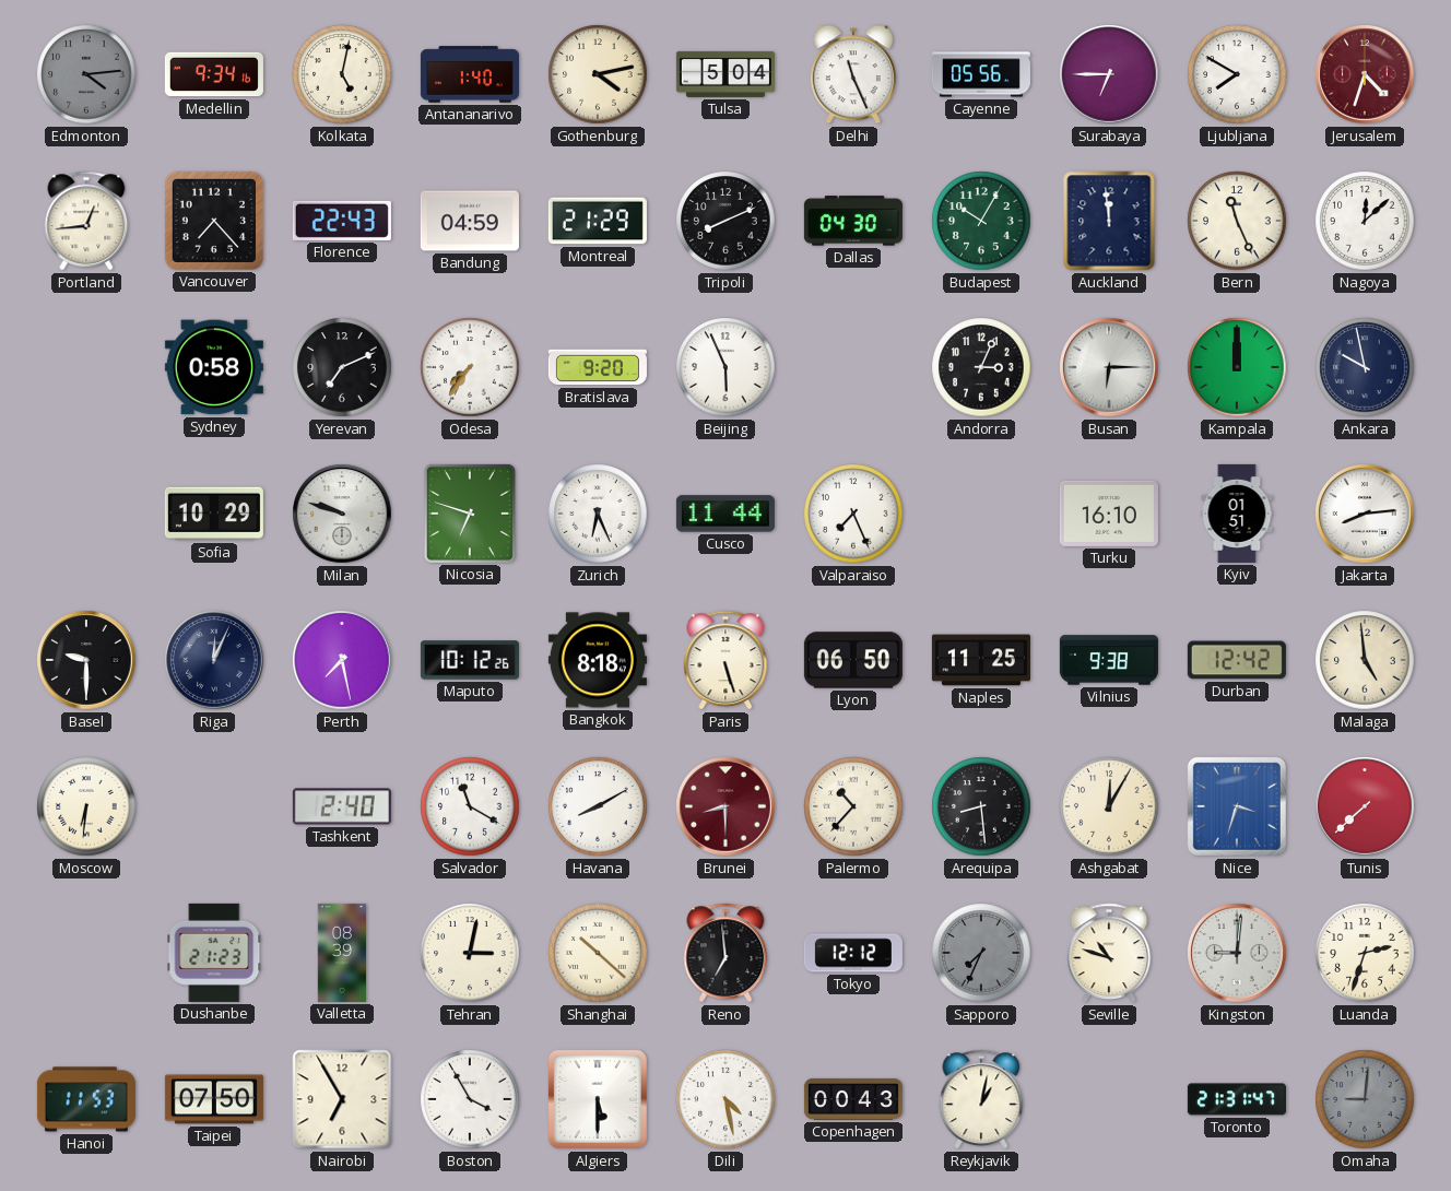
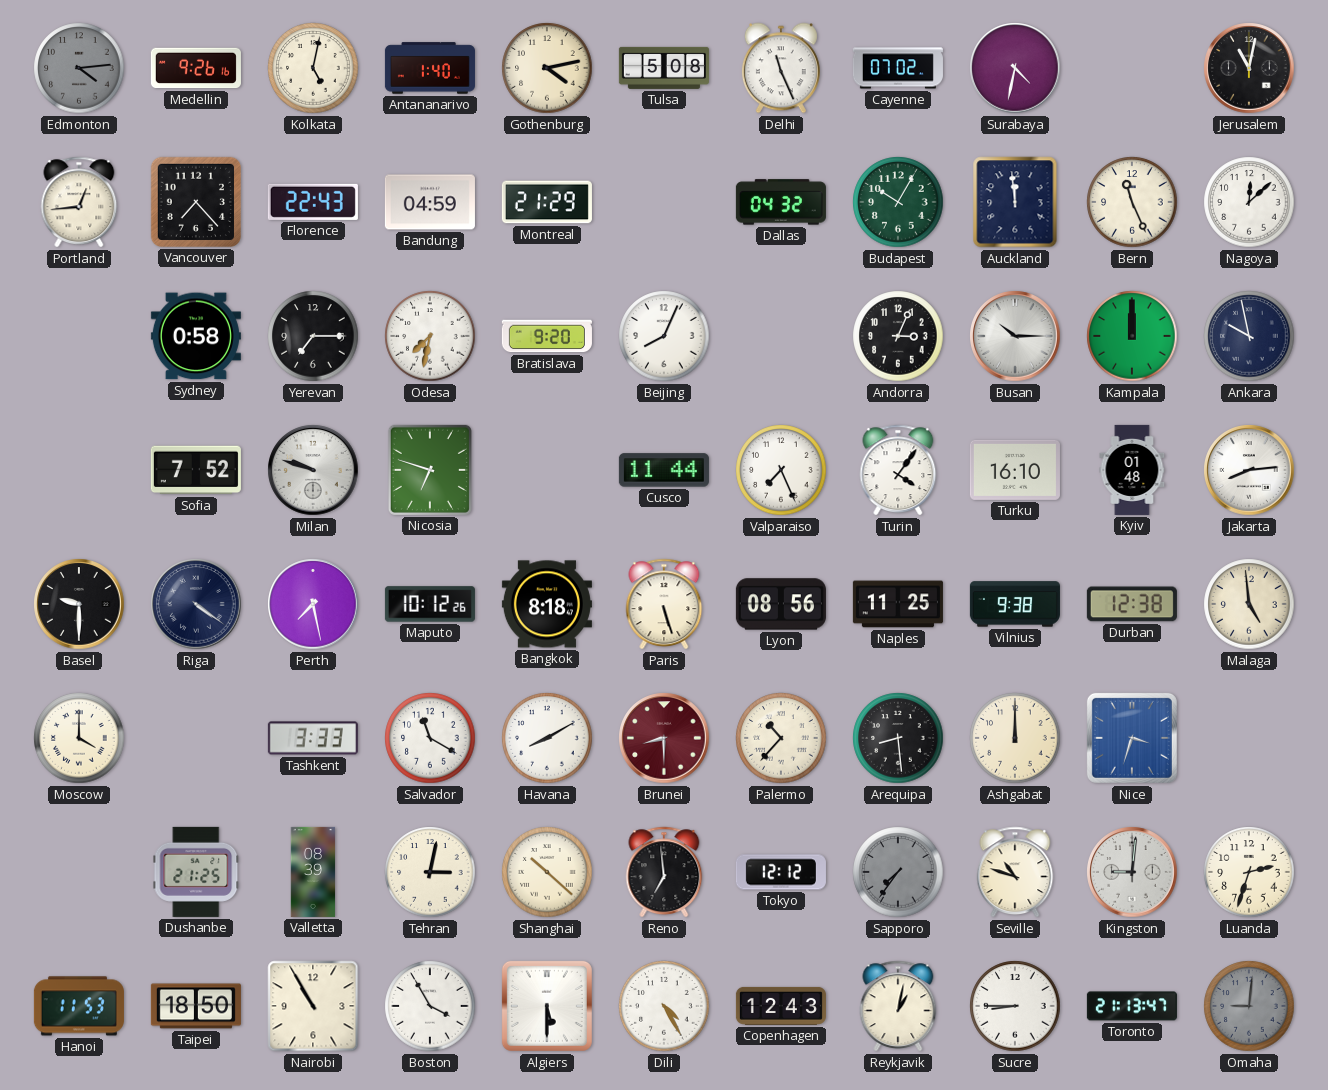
Medellin: 9:34 -> 9:26
Tulsa: 5:04 -> 5:08
Cayenne: 05:56 -> 07:02
Surabaya: 6:45 -> 4:32
Ljubljana: 7:50 -> none
Jerusalem: 4:33 -> 11:02
Jerusalem dial: burgundy -> black
Tripoli: 8:11 -> none
Dallas: 04:30 -> 04:32
Yerevan: 7:11 -> 7:15
Odesa: 7:36 -> 7:32
Beijing: 5:56 -> 8:04
Busan: 6:15 -> 10:15
Sofia: 10:29 -> 7:52
Zurich: 6:26 -> none
Turin: none -> 4:06
Kyiv: 01:51 -> 01:48
Riga: 12:04 -> 4:21
Lyon: 06:50 -> 08:56
Durban: 12:42 -> 12:38
Moscow: 6:31 -> 4:00
Tashkent: 2:40 -> 3:33
Ashgabat: 12:05 -> 12:00
Tunis: 7:38 -> none
Dushanbe: 21:23 -> 21:25
Sapporo: 7:34 -> 7:36
Taipei: 07:50 -> 18:50
Nairobi: 6:55 -> 10:55
Dili: 4:28 -> 4:25
Copenhagen: 00:43 -> 12:43
Sucre: none -> 8:45
Toronto: 21:31 -> 21:13
